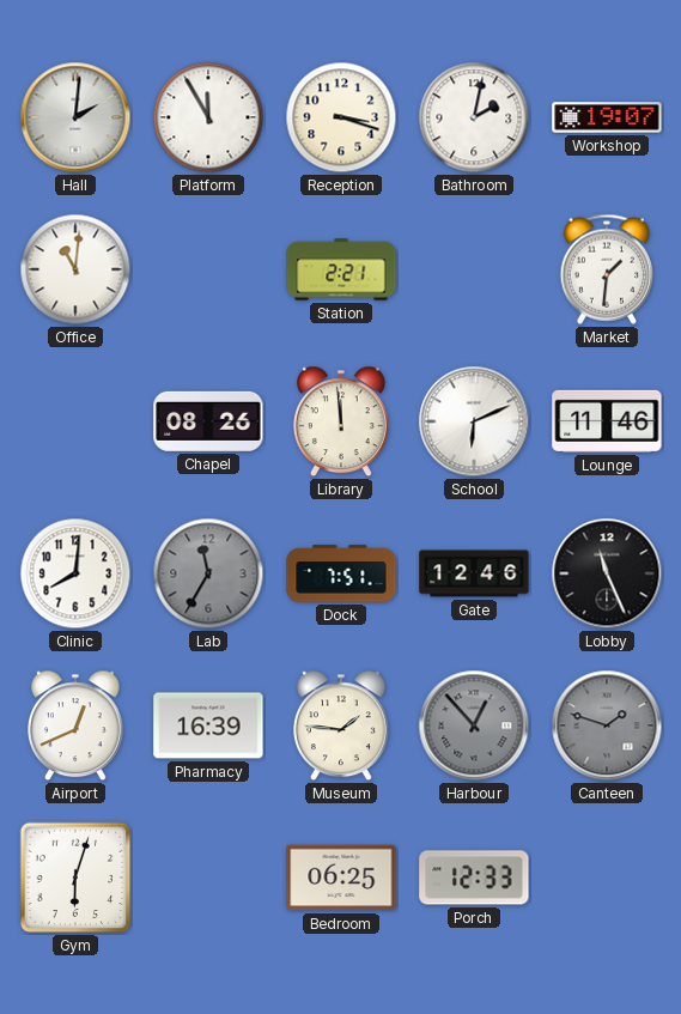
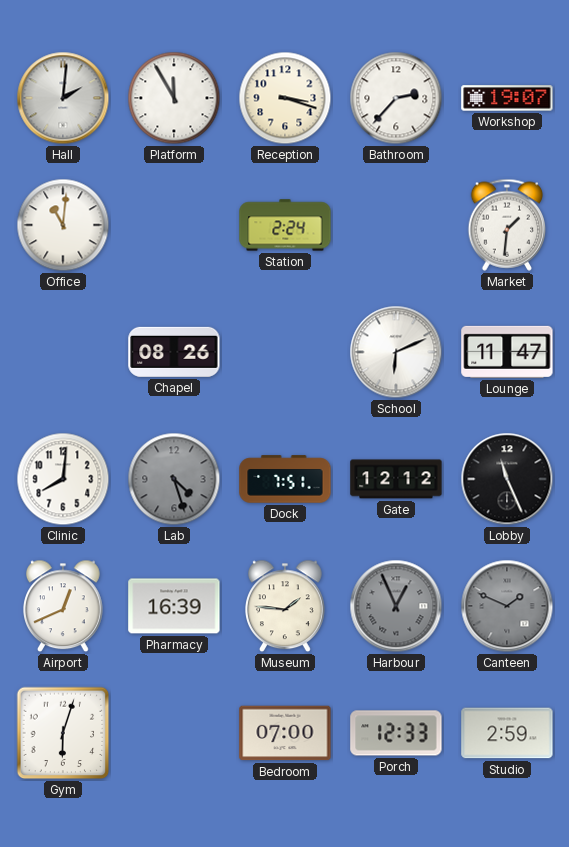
Bathroom: 2:02 -> 2:37
Station: 2:21 -> 2:24
Library: 11:59 -> none
Lounge: 11:46 -> 11:47
Lab: 11:35 -> 4:27
Gate: 12:46 -> 12:12
Harbour: 12:53 -> 12:56
Canteen: 1:48 -> 1:49
Bedroom: 06:25 -> 07:00
Studio: none -> 2:59
